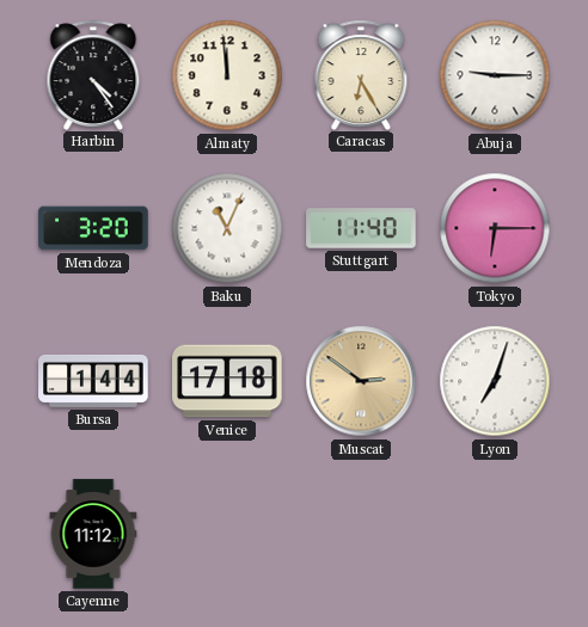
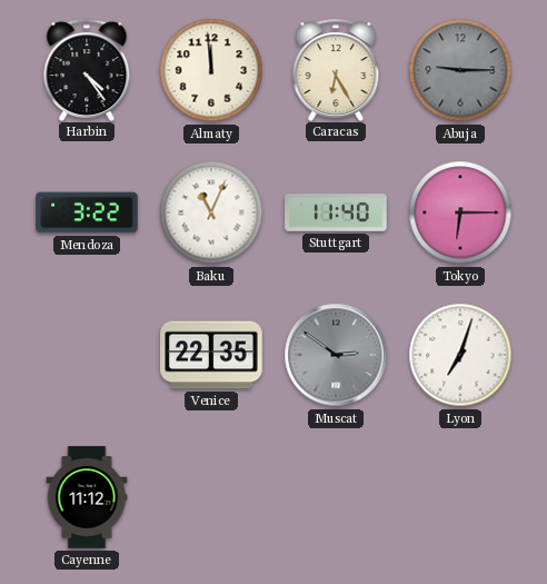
Abuja dial: white -> grey
Mendoza: 3:20 -> 3:22
Bursa: 1:44 -> none
Venice: 17:18 -> 22:35
Muscat dial: champagne -> grey
